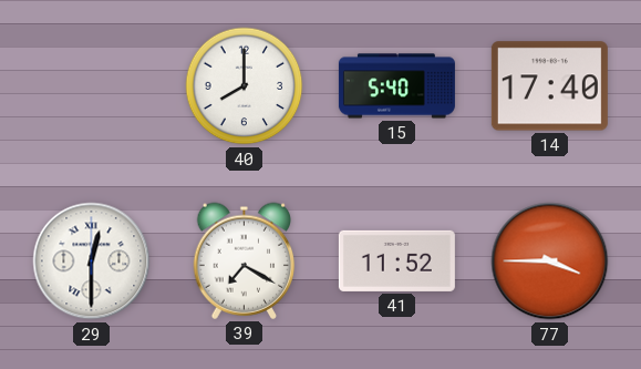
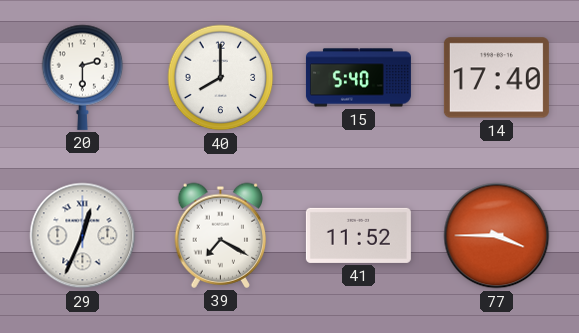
20: none -> 2:30
29: 12:30 -> 12:34
